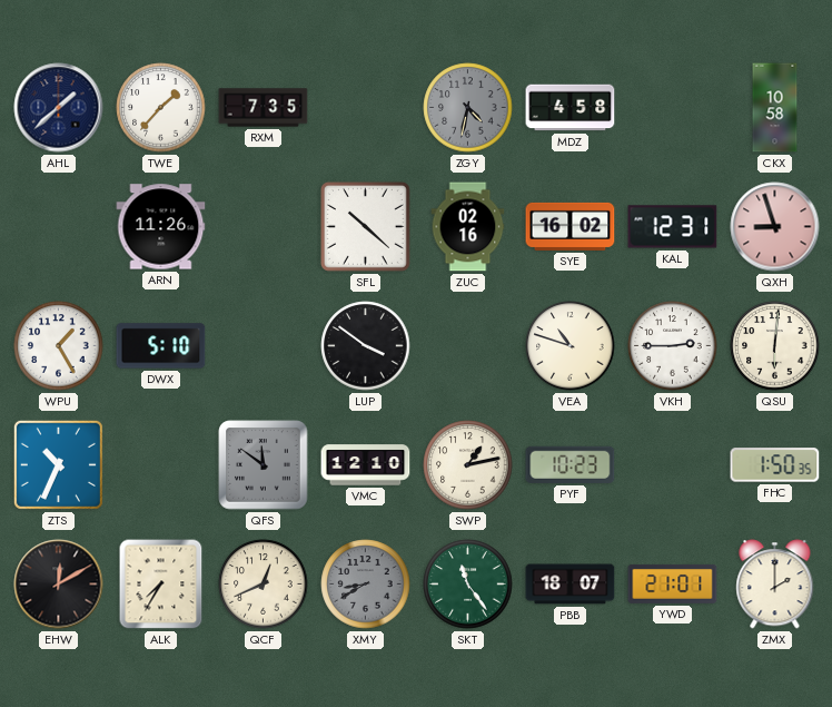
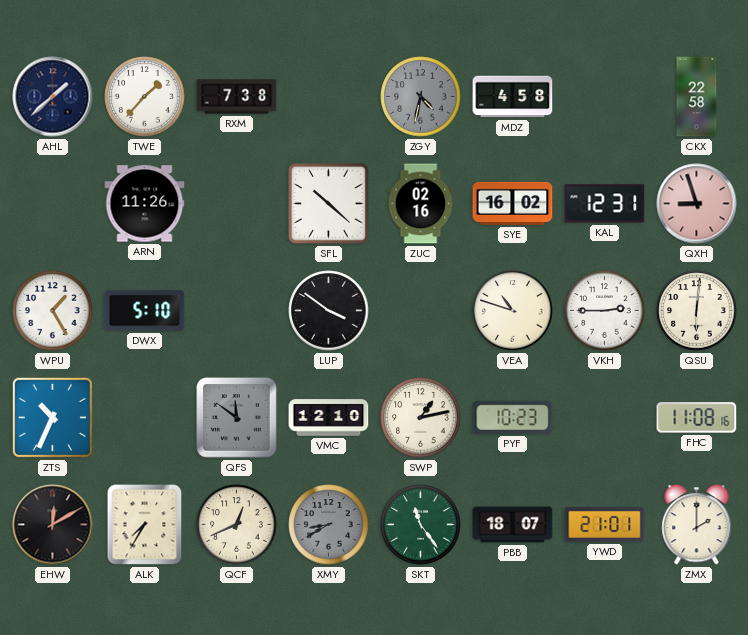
RXM: 7:35 -> 7:38
CKX: 10:58 -> 22:58
FHC: 1:50 -> 11:08
